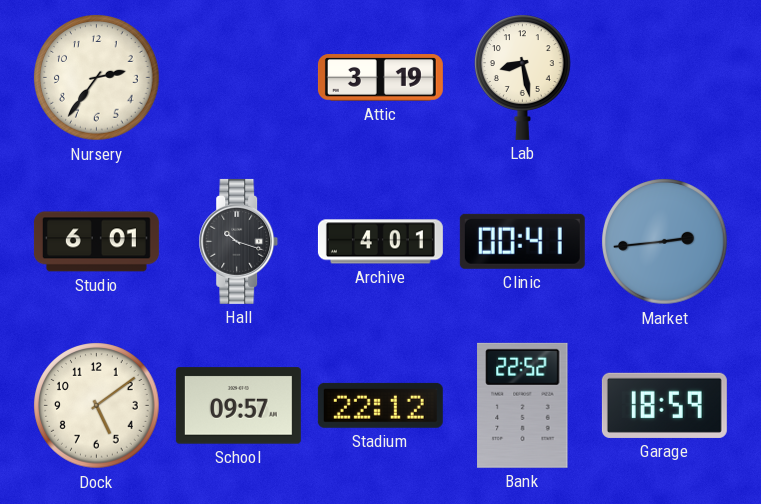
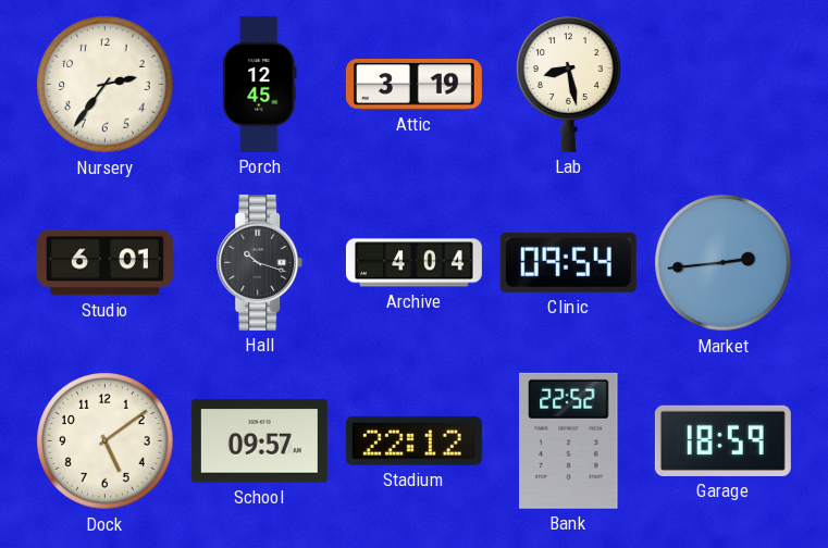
Porch: none -> 12:45
Archive: 4:01 -> 4:04
Clinic: 00:41 -> 09:54
